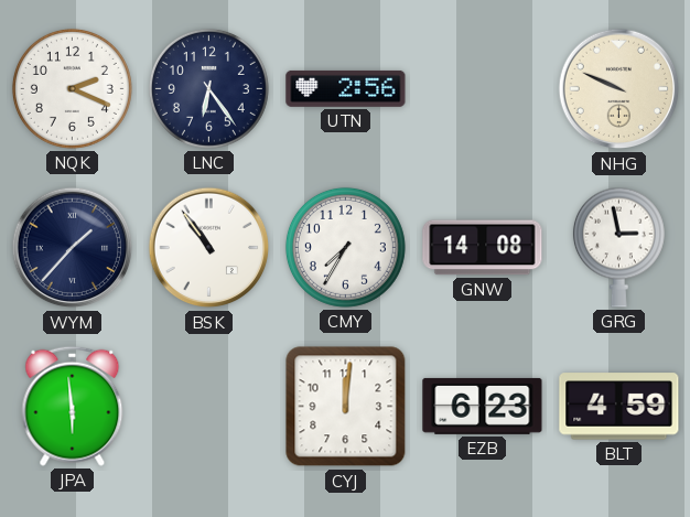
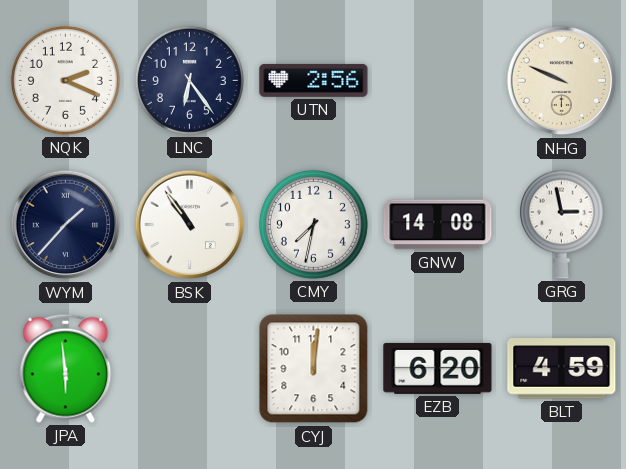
CMY: 7:35 -> 7:32
EZB: 6:23 -> 6:20
